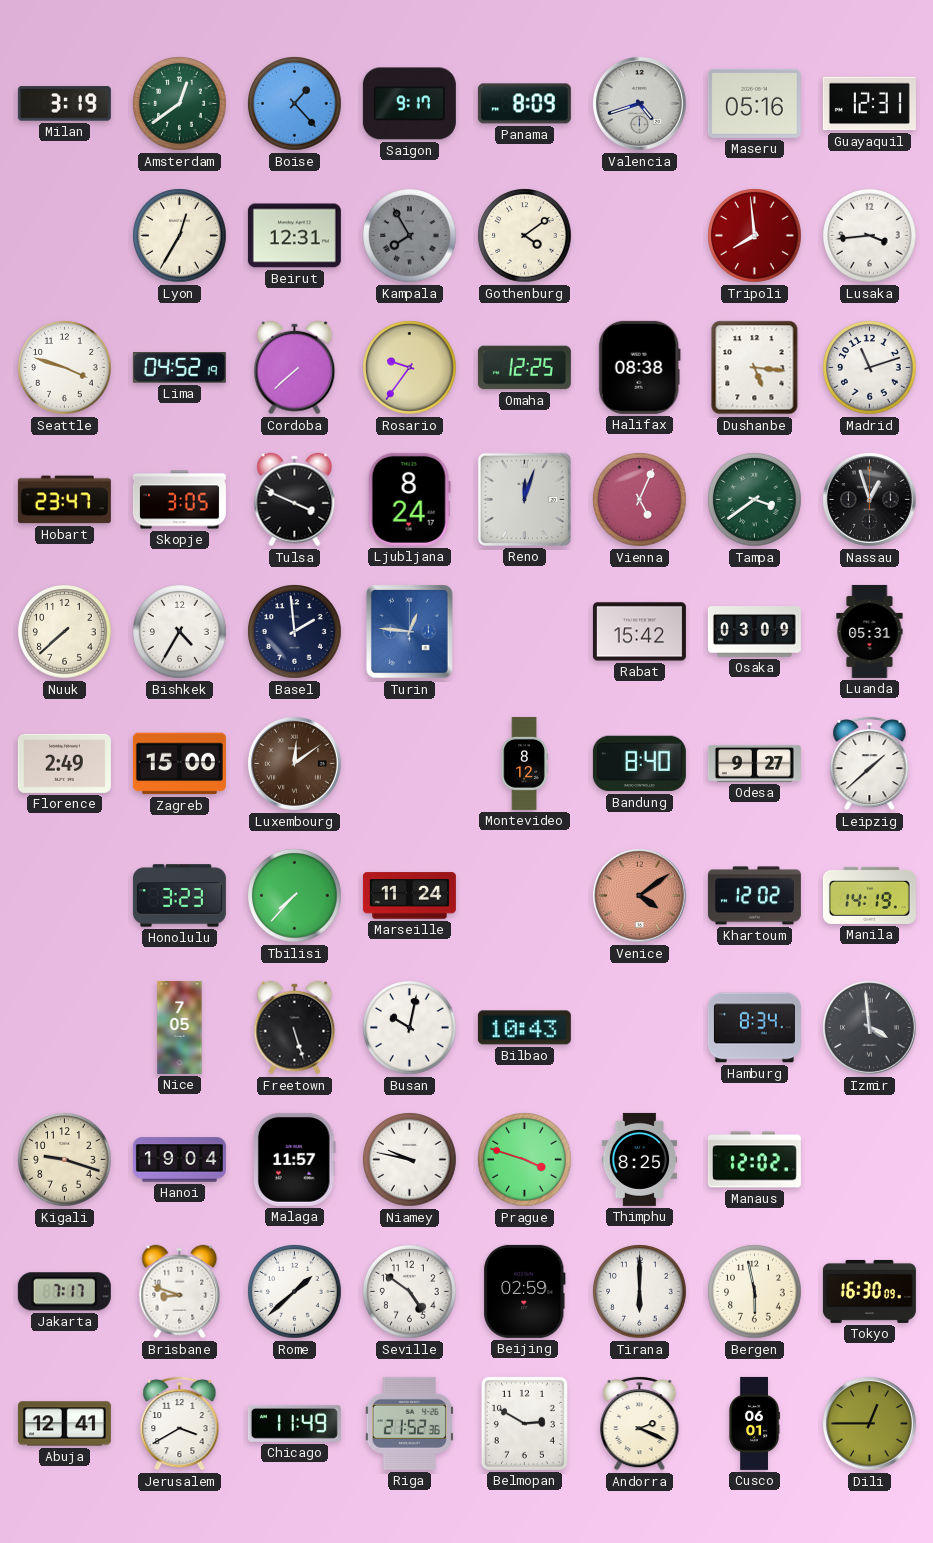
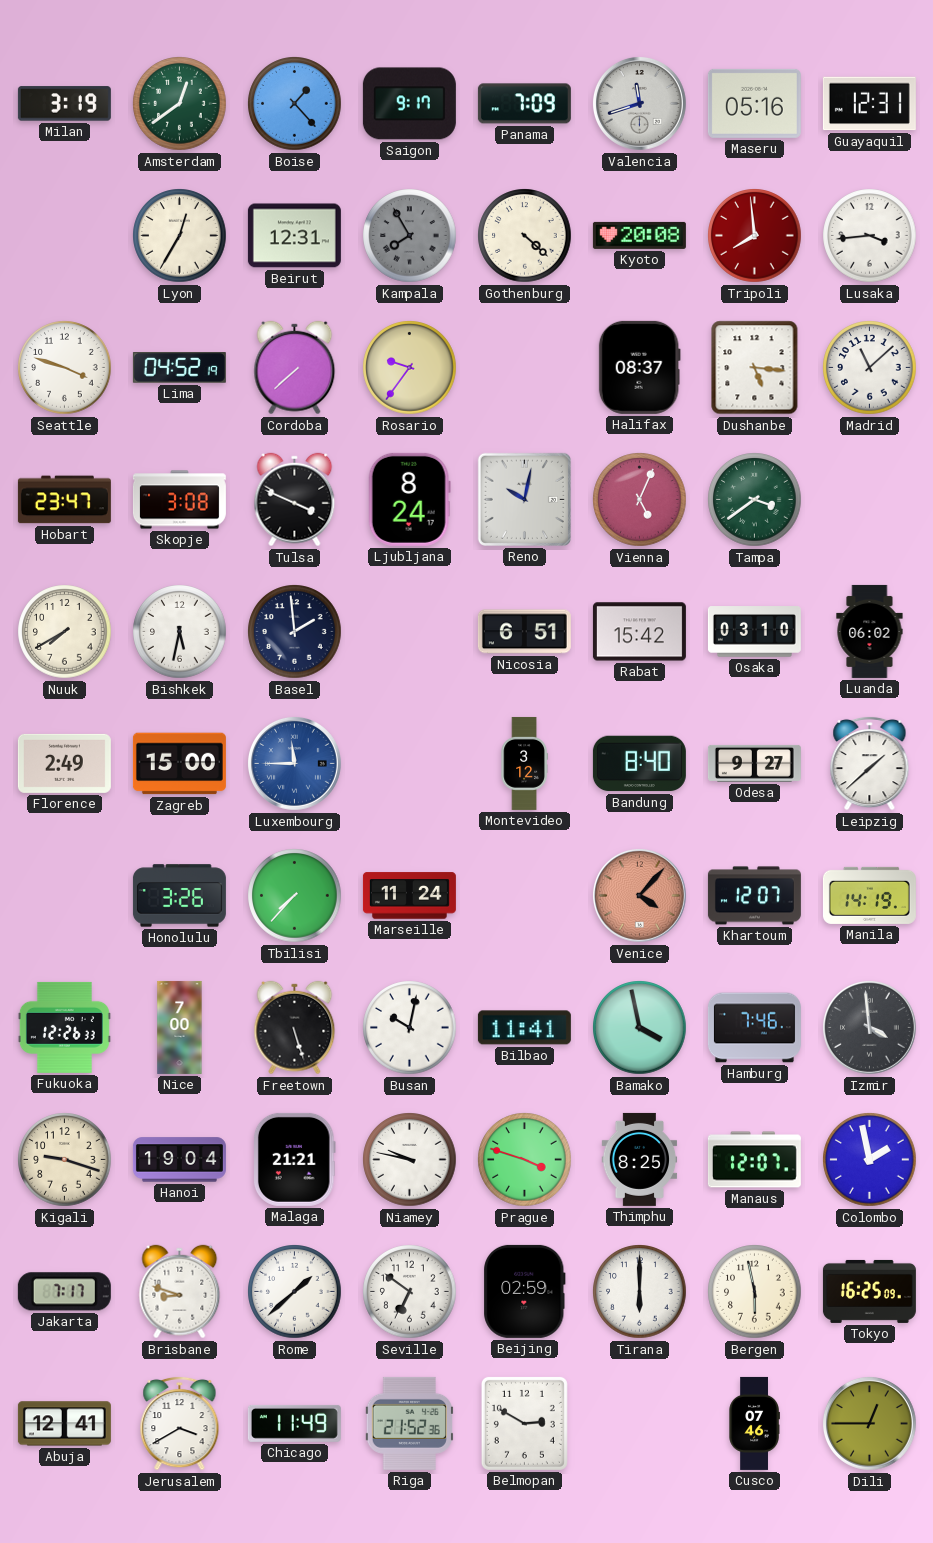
Panama: 8:09 -> 7:09
Valencia: 4:42 -> 11:42
Gothenburg: 4:09 -> 4:22
Kyoto: none -> 20:08
Omaha: 12:25 -> none
Halifax: 08:38 -> 08:37
Madrid: 11:12 -> 11:08
Skopje: 3:05 -> 3:08
Reno: 12:03 -> 10:02
Nassau: 12:57 -> none
Nuuk: 7:38 -> 7:40
Bishkek: 4:35 -> 5:32
Turin: 12:46 -> none
Nicosia: none -> 6:51
Osaka: 03:09 -> 03:10
Luanda: 05:31 -> 06:02
Luxembourg: 12:09 -> 11:45
Luxembourg dial: brown -> blue
Montevideo: 8:12 -> 3:12
Honolulu: 3:23 -> 3:26
Venice: 4:09 -> 4:07
Khartoum: 12:02 -> 12:07
Fukuoka: none -> 12:26
Nice: 7:05 -> 7:00
Bilbao: 10:43 -> 11:41
Bamako: none -> 3:58
Hamburg: 8:34 -> 7:46
Malaga: 11:57 -> 21:21
Manaus: 12:02 -> 12:07
Colombo: none -> 1:58
Seville: 4:51 -> 6:51
Tokyo: 16:30 -> 16:25
Andorra: 2:19 -> none
Cusco: 06:01 -> 07:46
